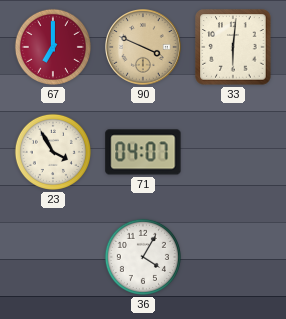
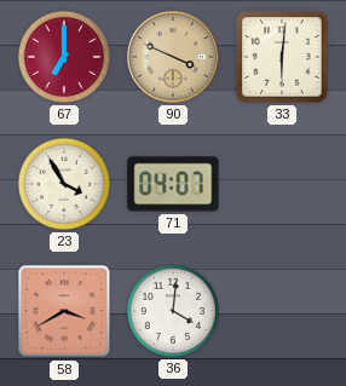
58: none -> 3:40
36: 4:05 -> 4:01
